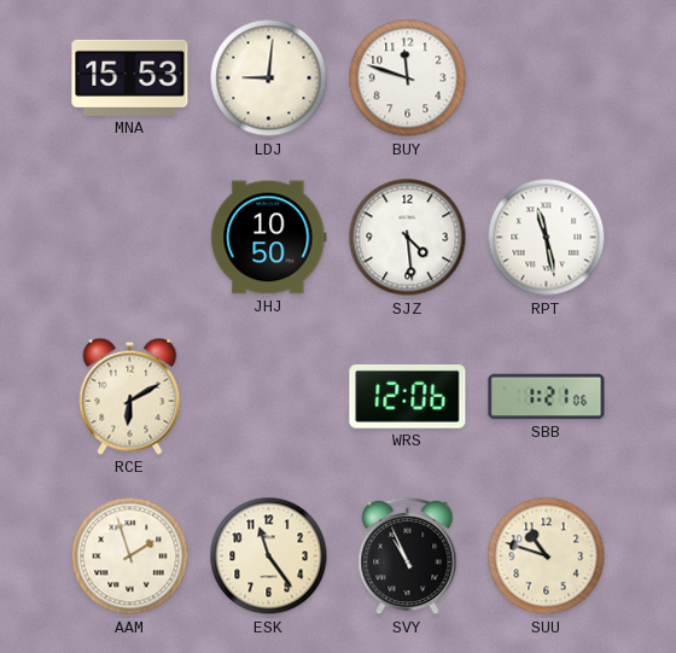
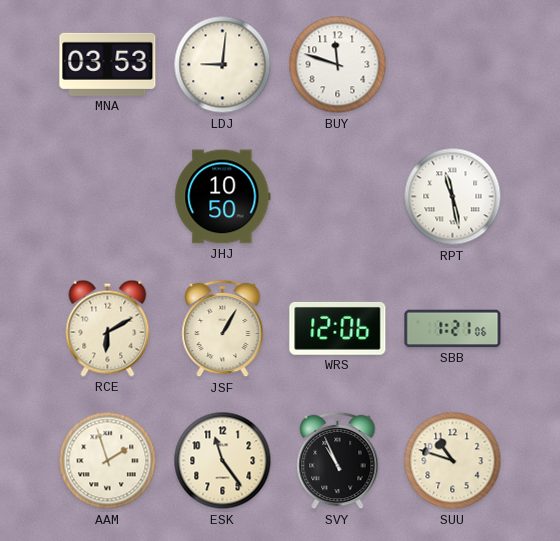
MNA: 15:53 -> 03:53
SJZ: 4:29 -> none
JSF: none -> 1:05
